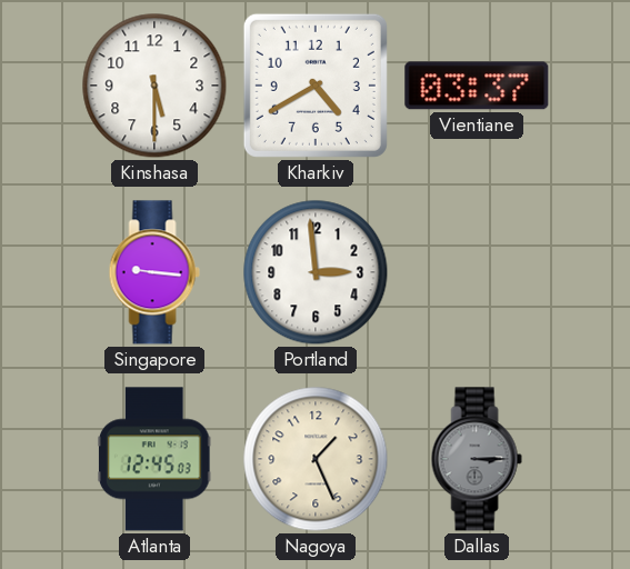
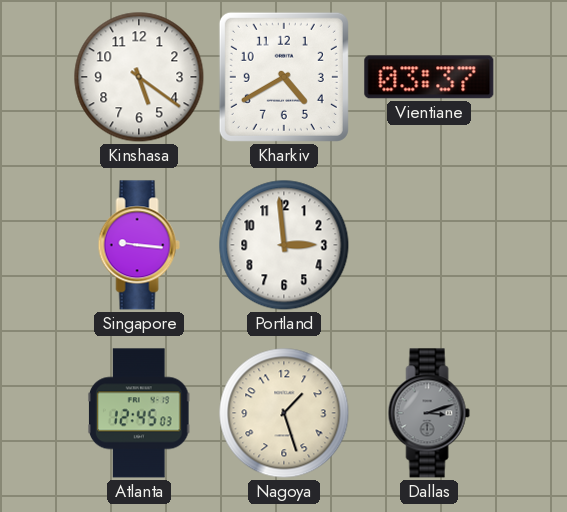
Kinshasa: 5:30 -> 5:21
Nagoya: 1:26 -> 1:27
Dallas: 3:15 -> 3:12
